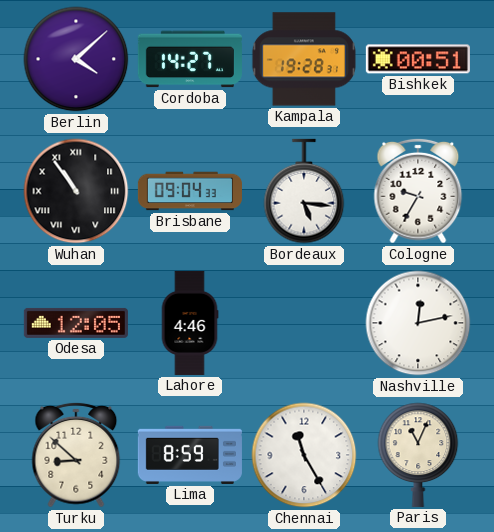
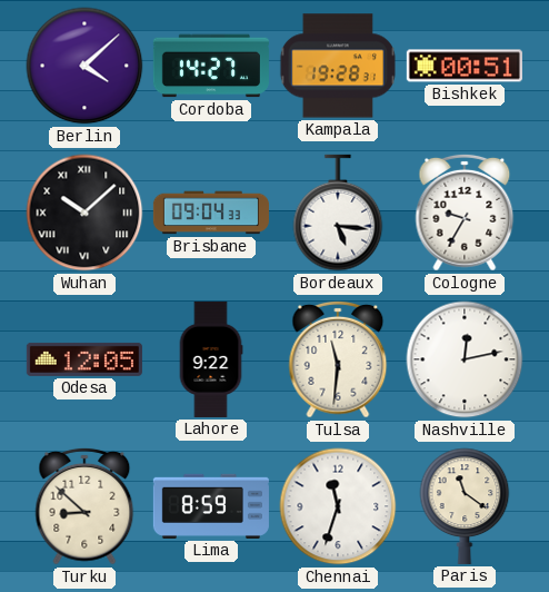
Wuhan: 10:54 -> 10:08
Lahore: 4:46 -> 9:22
Tulsa: none -> 11:31
Chennai: 11:25 -> 11:33
Paris: 11:04 -> 11:21
